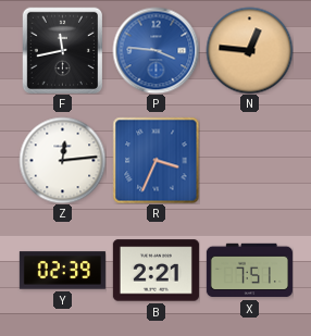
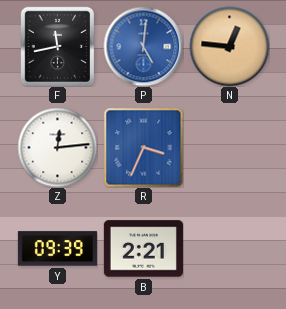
P: 3:46 -> 5:01
Y: 02:39 -> 09:39
X: 7:51 -> none
